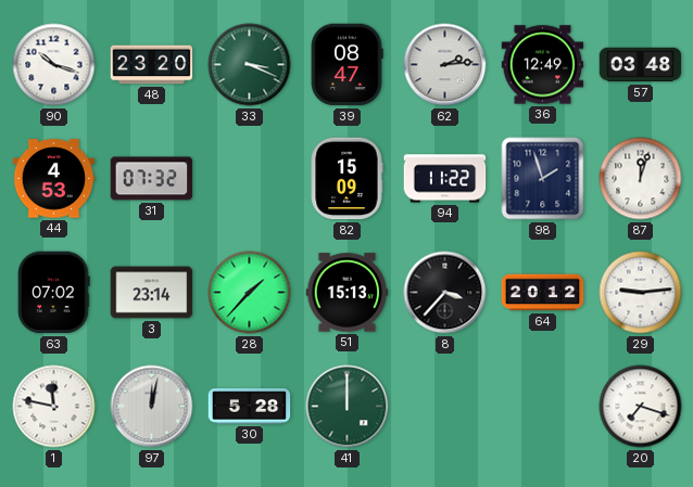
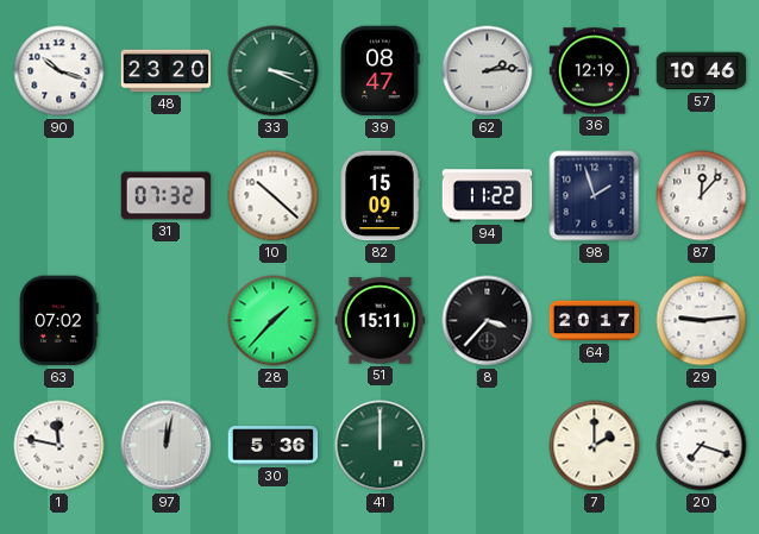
36: 12:49 -> 12:19
57: 03:48 -> 10:46
44: 4:53 -> none
10: none -> 10:22
87: 12:03 -> 12:07
3: 23:14 -> none
51: 15:13 -> 15:11
64: 20:12 -> 20:17
30: 5:28 -> 5:36
7: none -> 2:00
